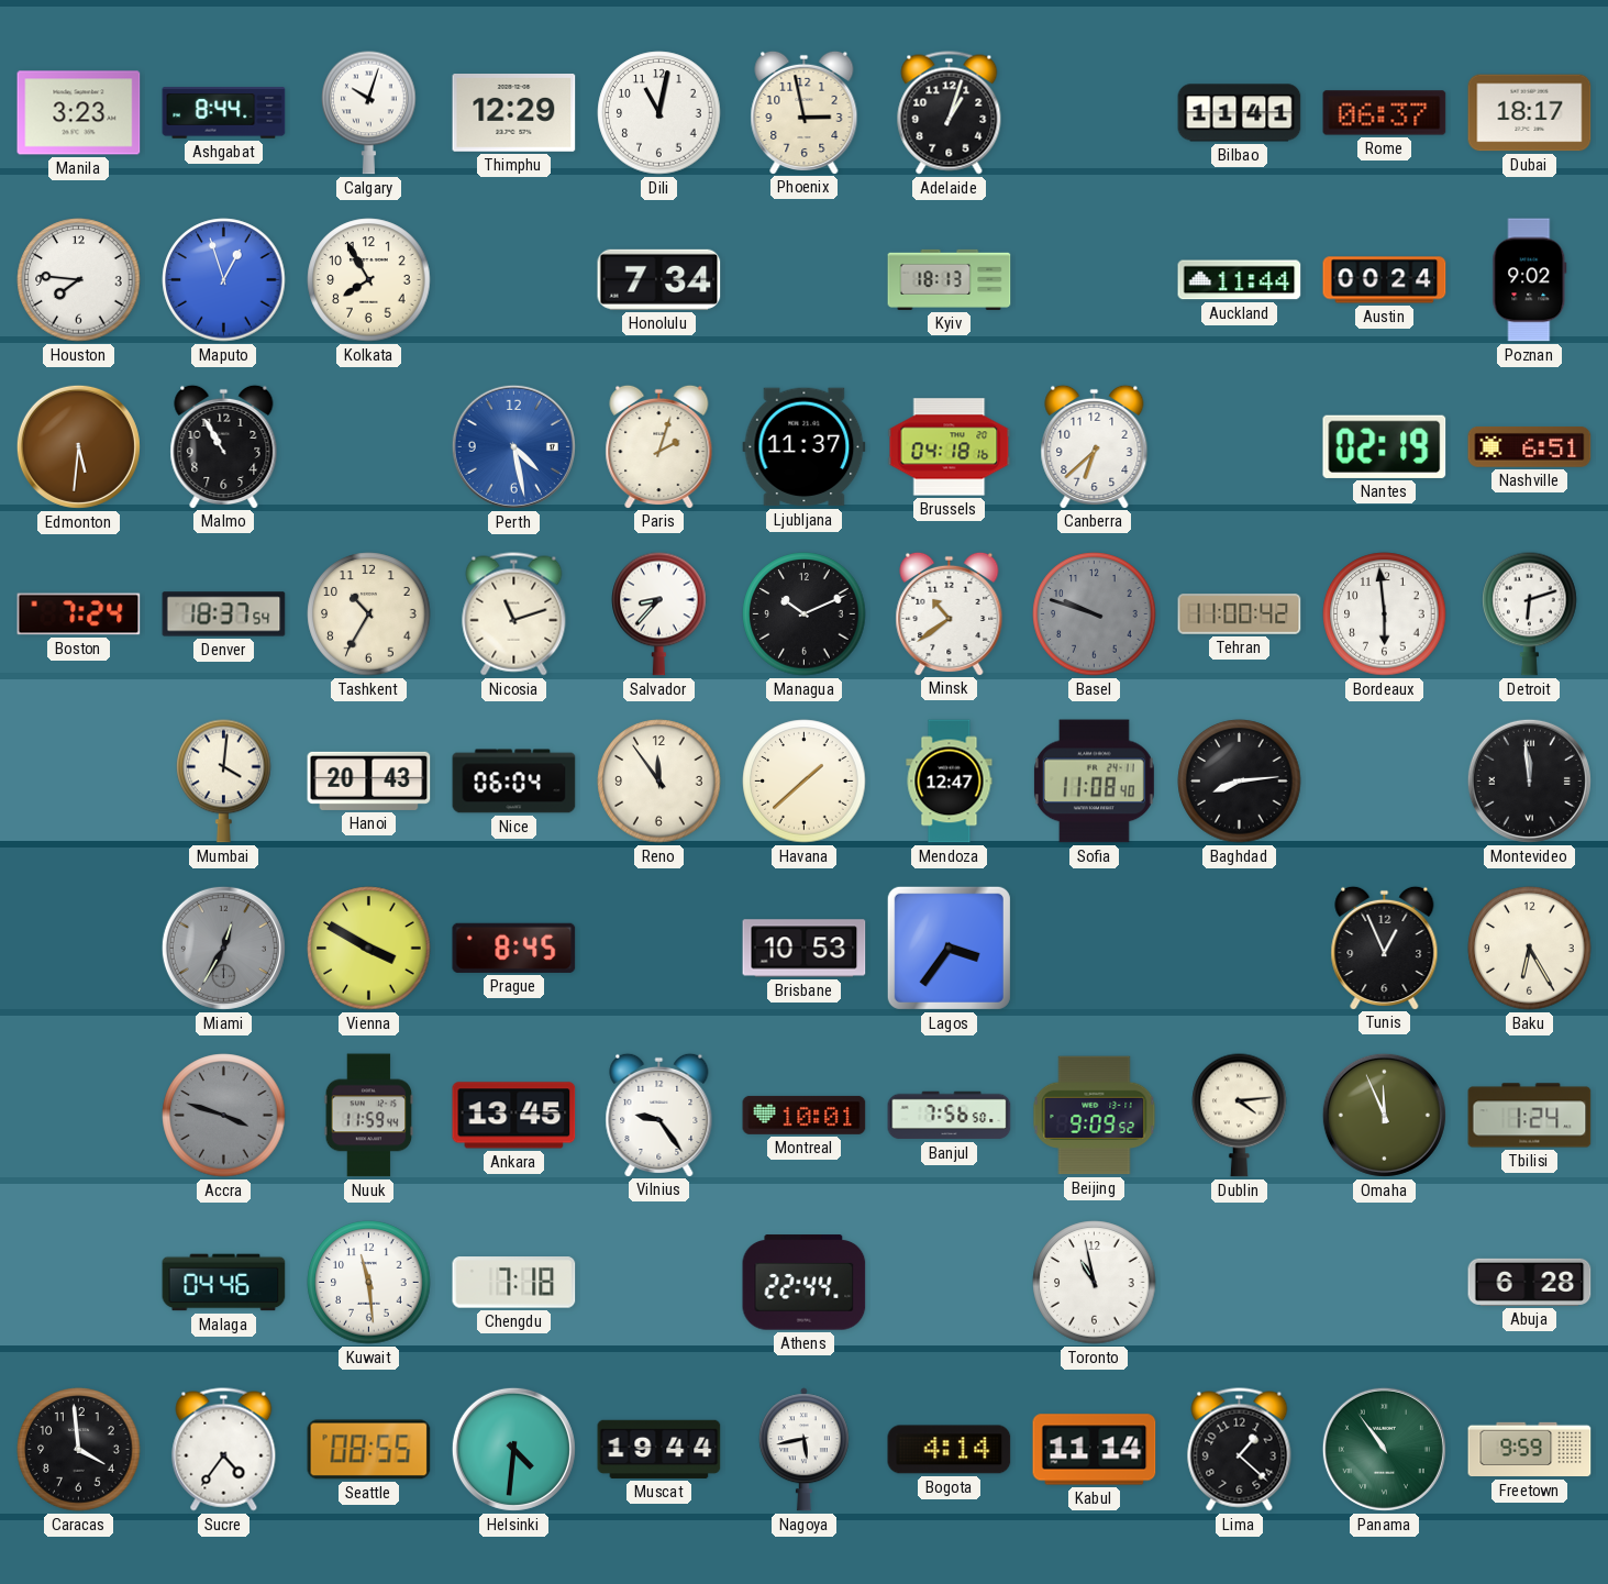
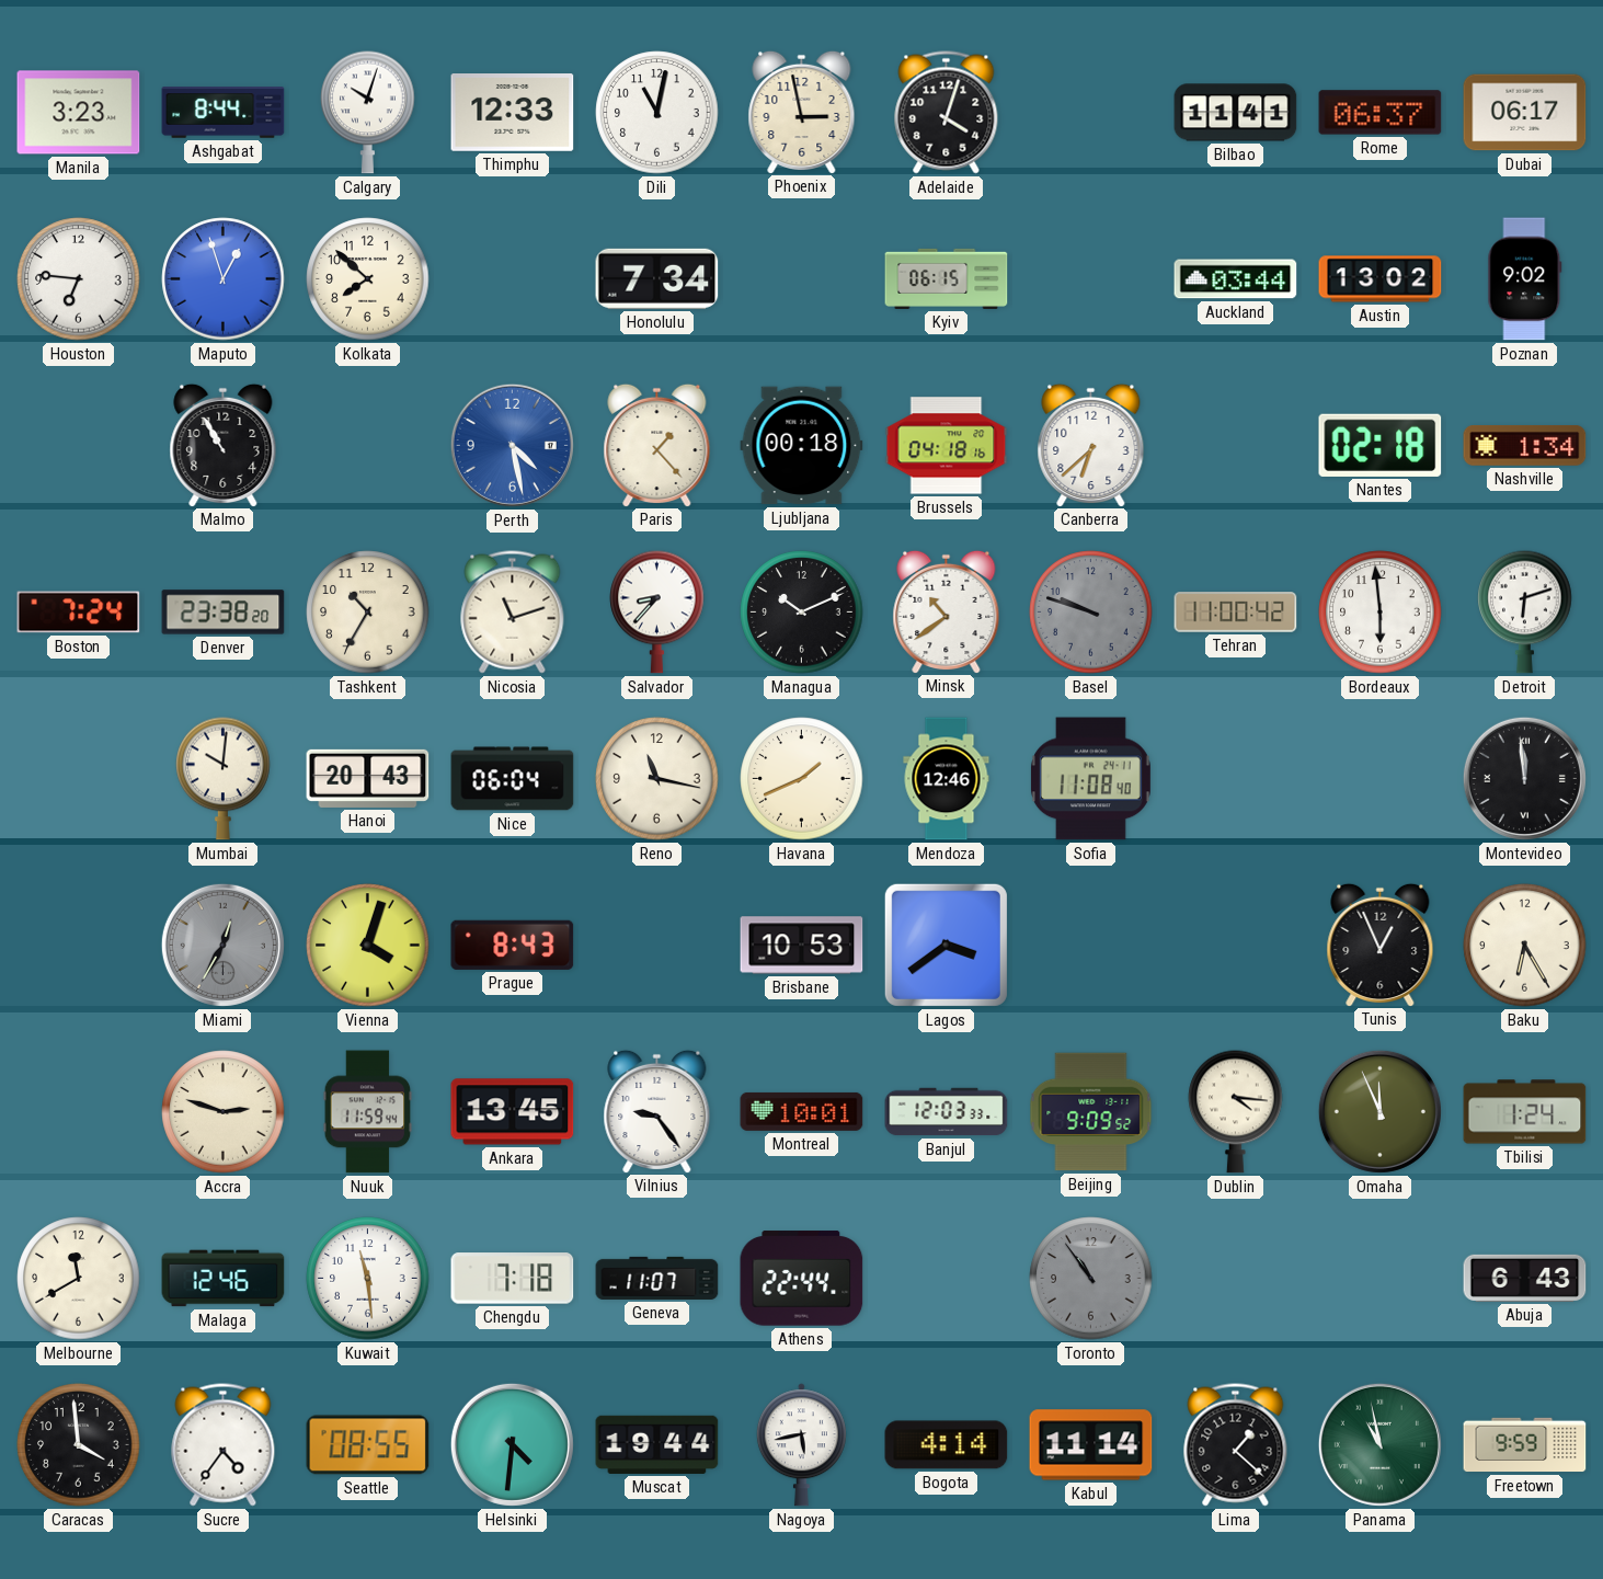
Thimphu: 12:29 -> 12:33
Adelaide: 1:03 -> 4:03
Dubai: 18:17 -> 06:17
Houston: 7:46 -> 6:46
Kolkata: 7:55 -> 7:52
Kyiv: 18:13 -> 06:15
Auckland: 11:44 -> 03:44
Austin: 00:24 -> 13:02
Edmonton: 5:31 -> none
Paris: 2:03 -> 1:23
Ljubljana: 11:37 -> 00:18
Nantes: 02:19 -> 02:18
Nashville: 6:51 -> 1:34
Denver: 18:37 -> 23:38
Mumbai: 4:01 -> 10:01
Reno: 11:54 -> 11:17
Havana: 1:38 -> 1:41
Mendoza: 12:47 -> 12:46
Baghdad: 8:14 -> none
Vienna: 3:50 -> 4:03
Prague: 8:45 -> 8:43
Lagos: 3:36 -> 3:39
Accra: 3:48 -> 2:48
Accra dial: grey -> cream
Banjul: 7:56 -> 12:03
Dublin: 4:14 -> 4:16
Melbourne: none -> 11:40
Malaga: 04:46 -> 12:46
Geneva: none -> 11:07
Toronto: 10:58 -> 10:54
Toronto dial: white -> grey
Abuja: 6:28 -> 6:43
Panama: 10:54 -> 10:58
